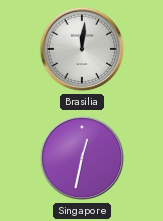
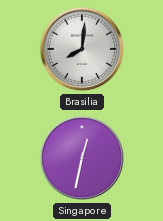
Brasilia: 12:01 -> 8:01
